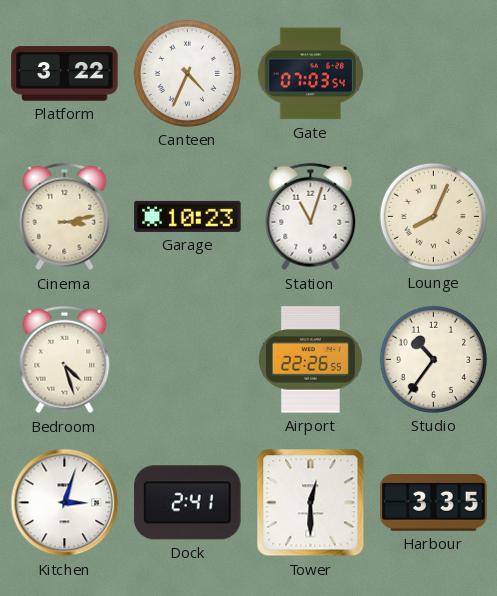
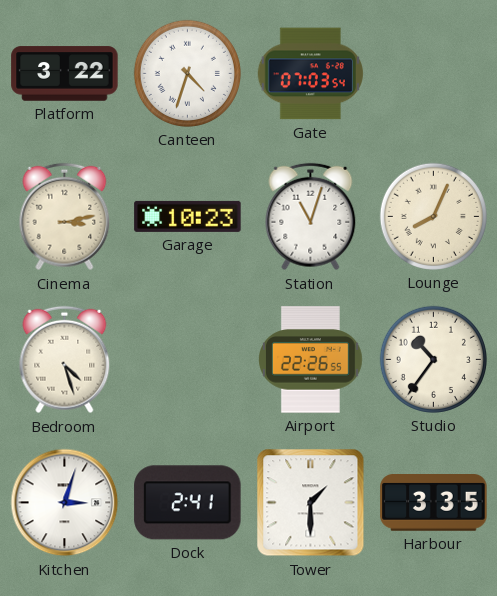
Canteen: 4:34 -> 4:33
Tower: 12:30 -> 1:30
